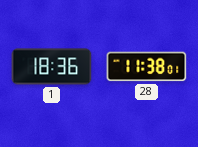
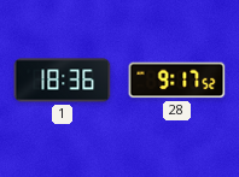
28: 11:38 -> 9:17
